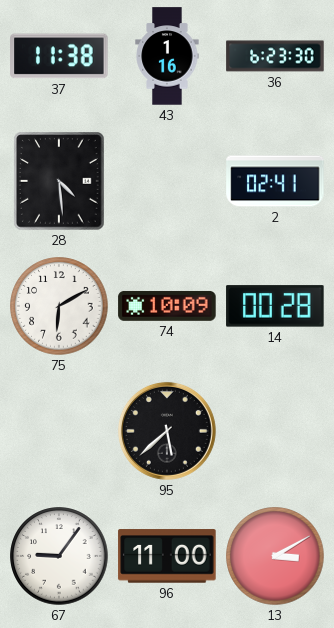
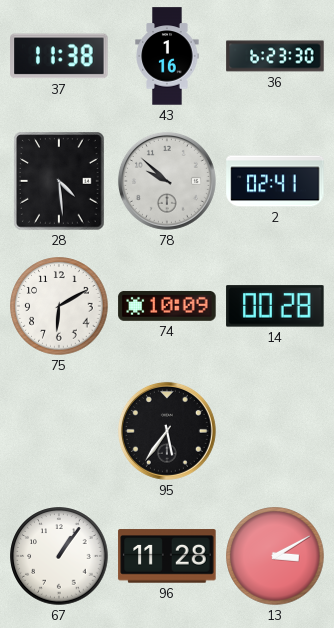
78: none -> 9:52
95: 5:38 -> 5:36
67: 9:06 -> 1:06
96: 11:00 -> 11:28
